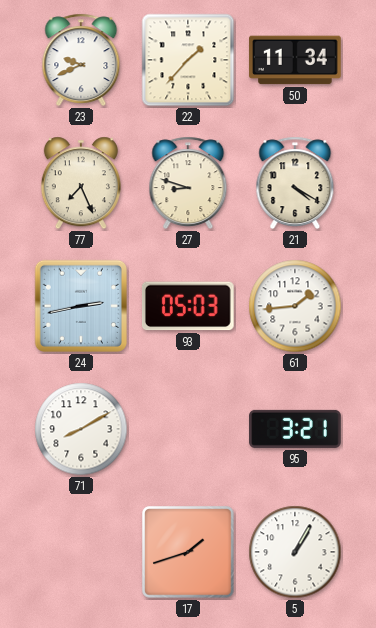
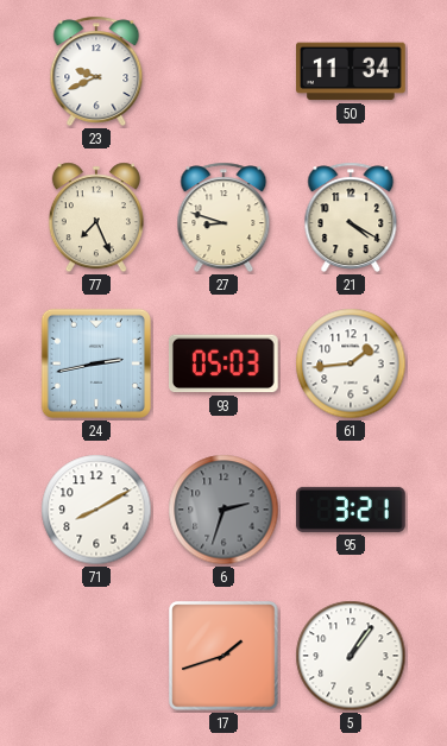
22: 1:37 -> none
6: none -> 2:33
5: 1:05 -> 1:06
